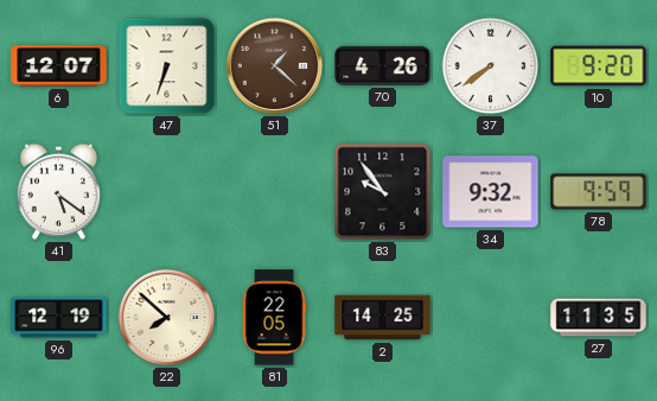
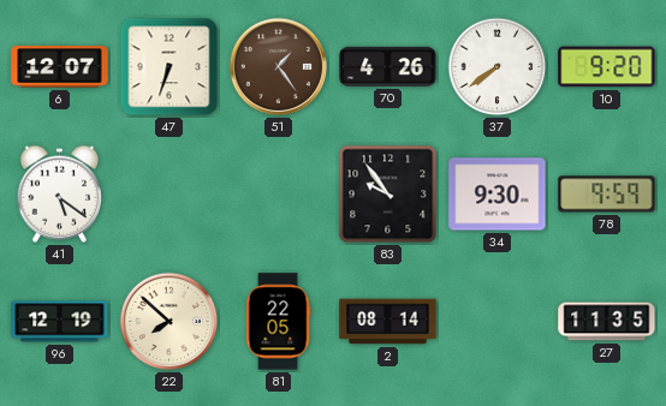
51: 1:22 -> 1:24
34: 9:32 -> 9:30
2: 14:25 -> 08:14
